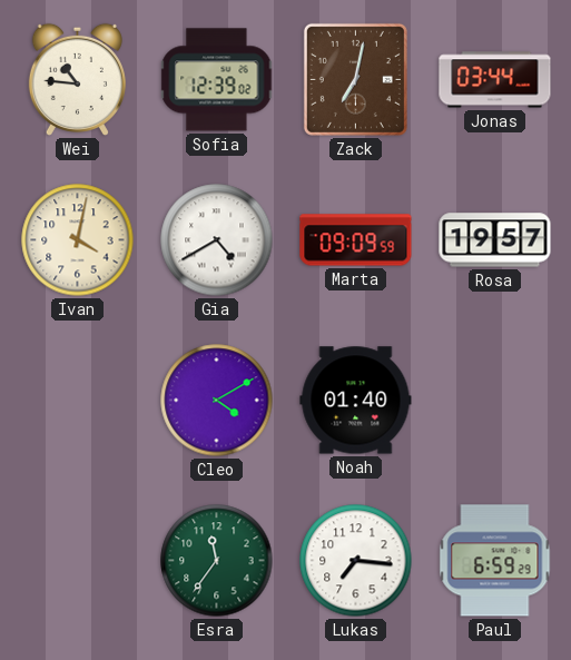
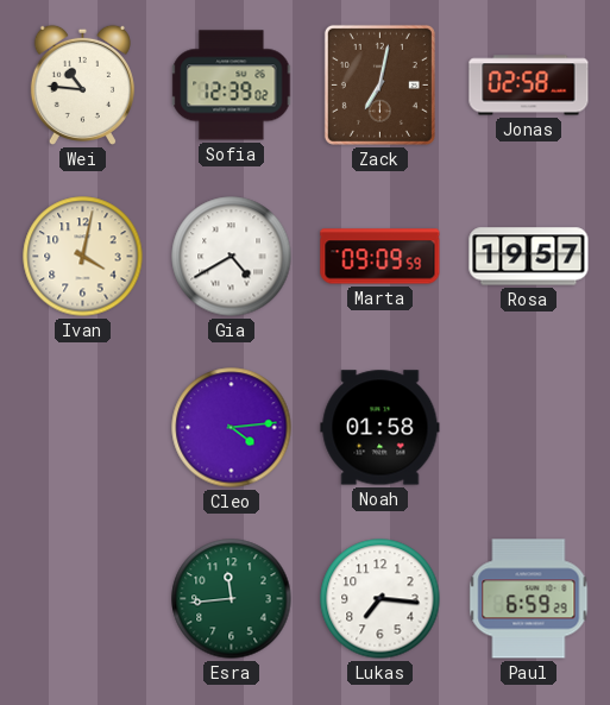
Jonas: 03:44 -> 02:58
Cleo: 4:10 -> 4:14
Noah: 01:40 -> 01:58
Esra: 11:36 -> 11:44
